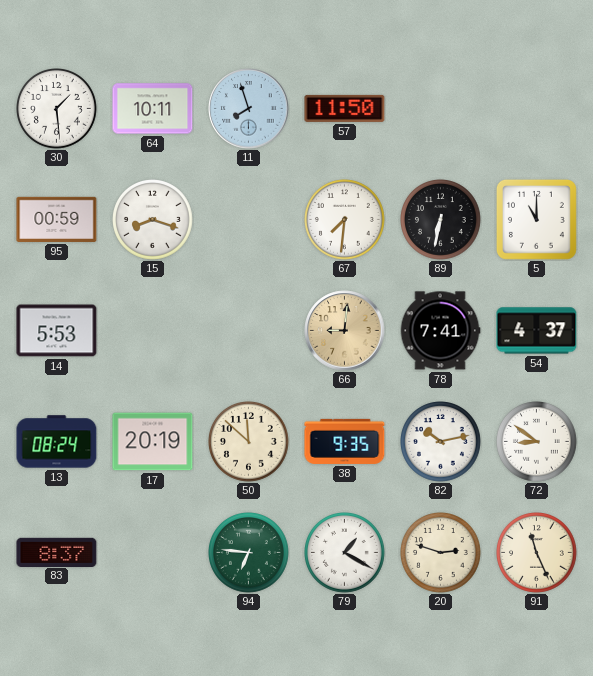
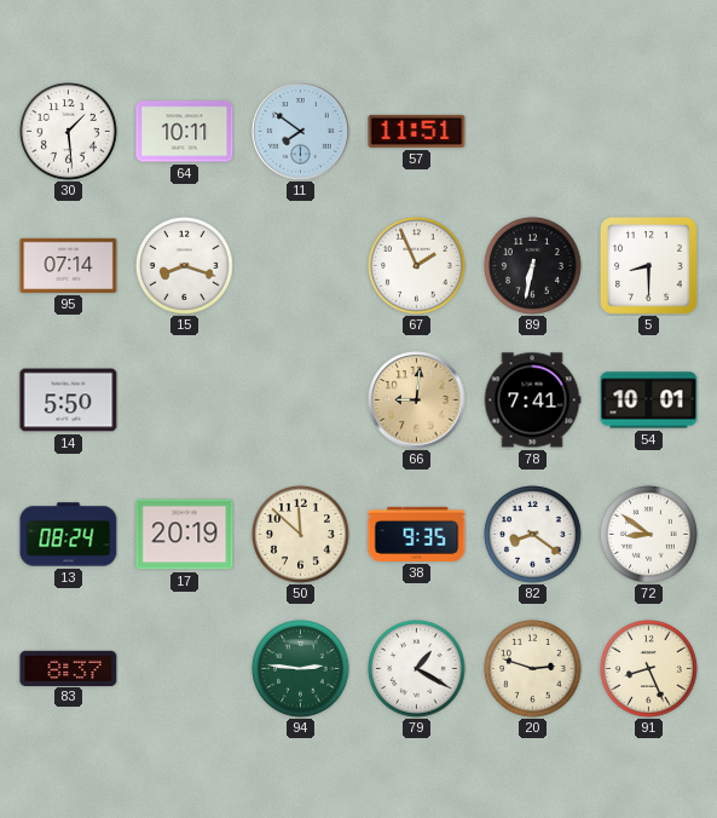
11: 7:57 -> 7:51
57: 11:50 -> 11:51
95: 00:59 -> 07:14
67: 7:31 -> 1:56
5: 11:00 -> 8:30
14: 5:53 -> 5:50
54: 4:37 -> 10:01
82: 10:13 -> 8:21
94: 6:46 -> 2:46
91: 11:26 -> 8:26
